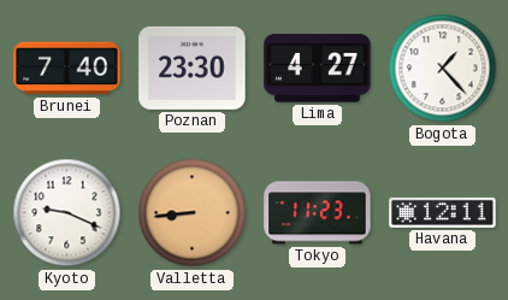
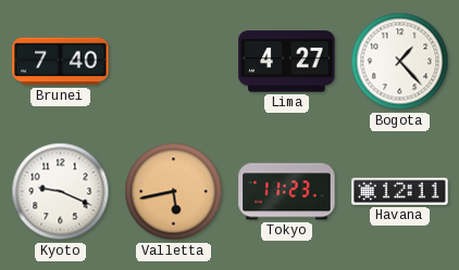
Poznan: 23:30 -> none
Valletta: 8:44 -> 5:43
